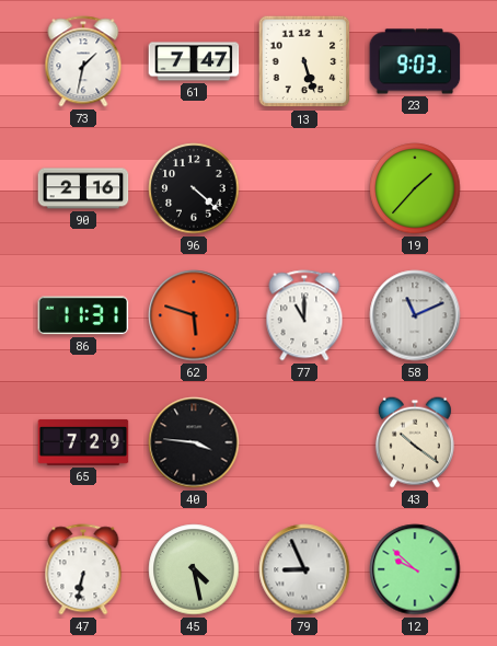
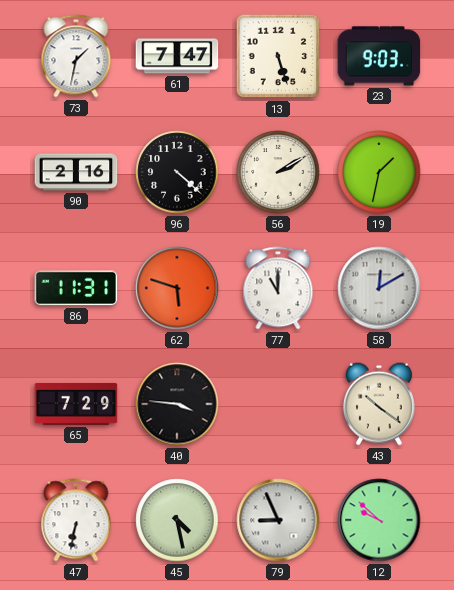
56: none -> 2:10
19: 1:37 -> 1:32
58: 11:11 -> 12:10
